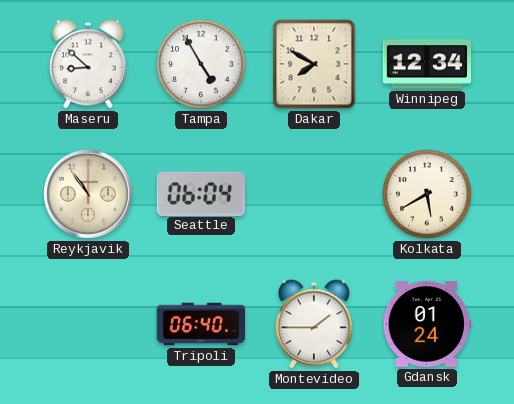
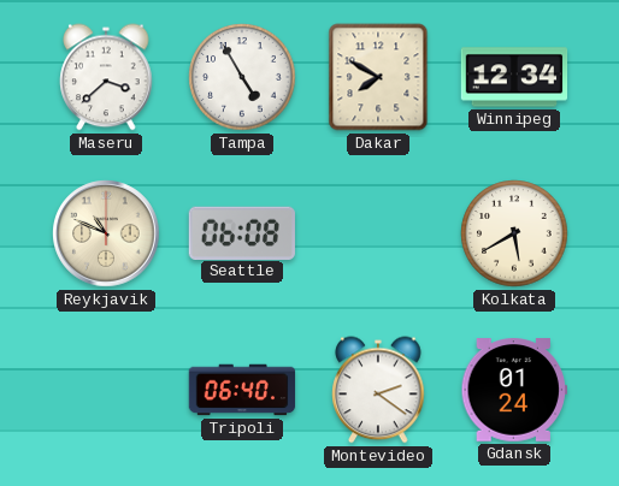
Maseru: 8:52 -> 3:38
Reykjavik: 10:54 -> 10:49
Seattle: 06:04 -> 06:08
Montevideo: 1:45 -> 2:21
